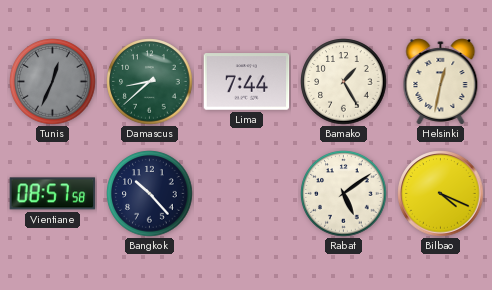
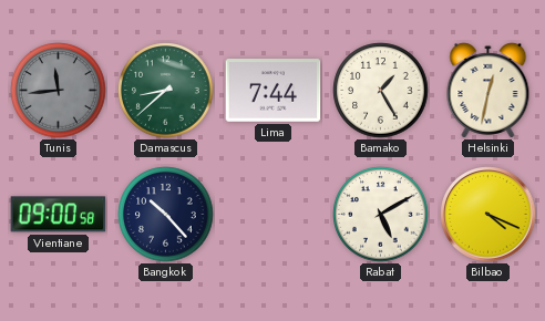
Tunis: 12:34 -> 11:44
Vientiane: 08:57 -> 09:00
Rabat: 5:09 -> 5:10
